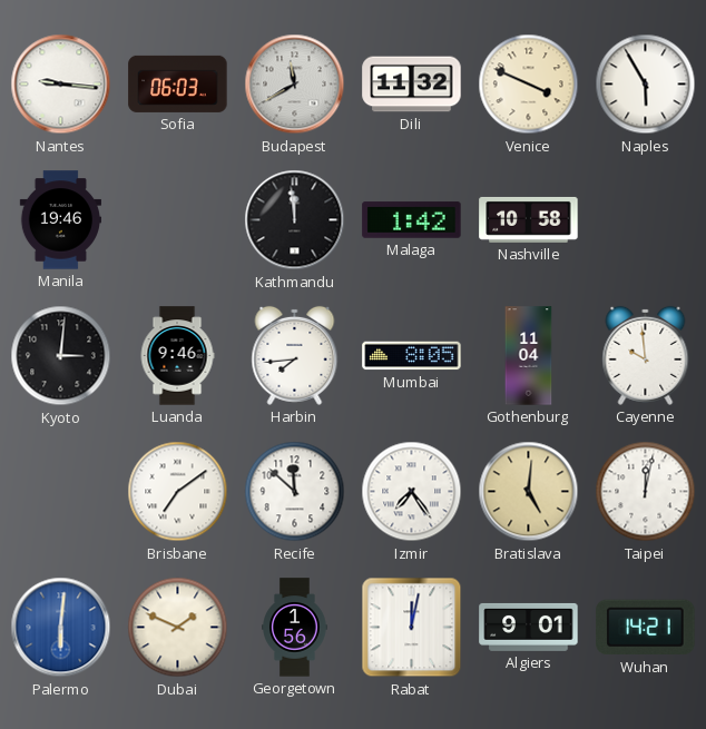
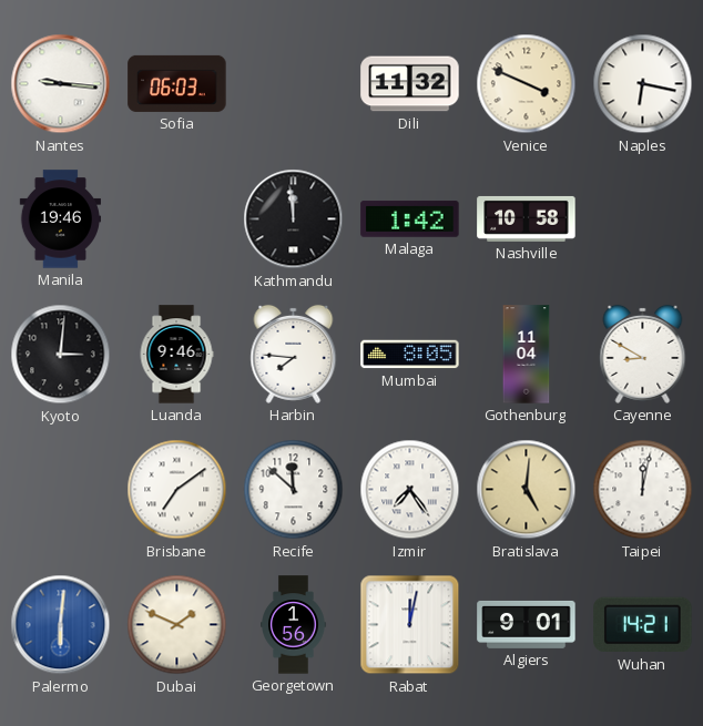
Budapest: 11:40 -> none
Naples: 5:55 -> 6:17
Harbin: 7:44 -> 7:46
Cayenne: 9:59 -> 8:50
